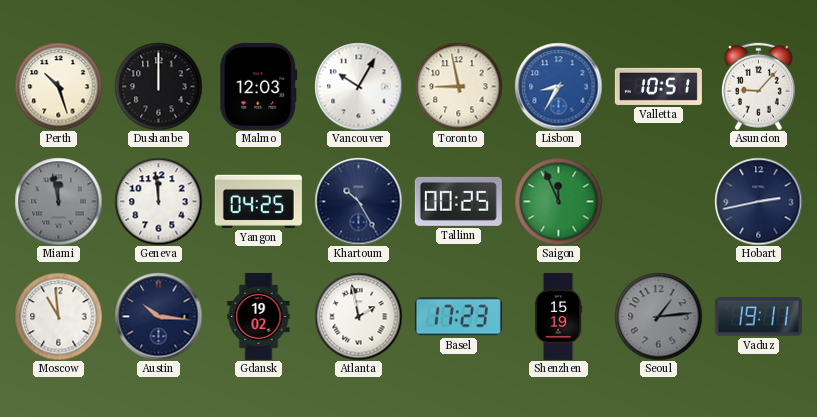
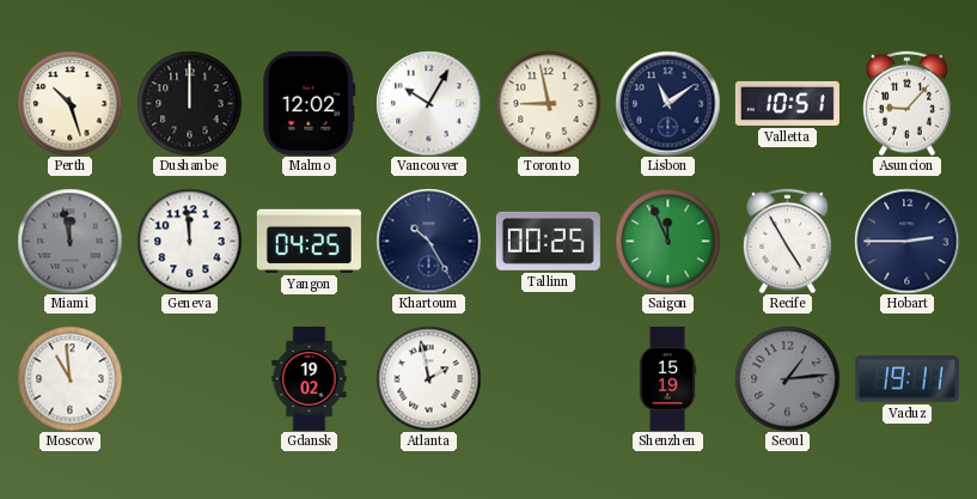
Malmo: 12:03 -> 12:02
Lisbon: 8:35 -> 11:09
Lisbon dial: blue -> navy
Recife: none -> 4:55
Hobart: 2:43 -> 2:45
Austin: 10:16 -> none
Basel: 17:23 -> none
